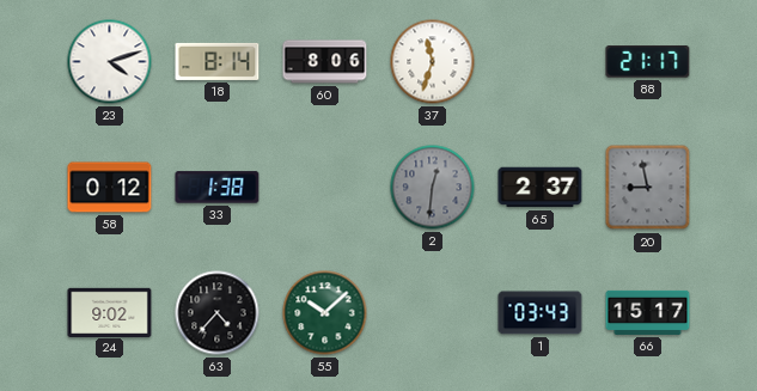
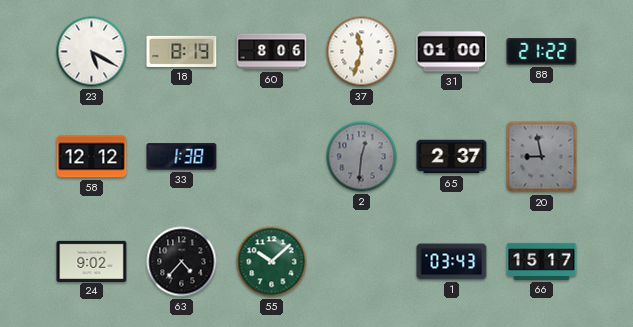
23: 4:12 -> 5:20
18: 8:14 -> 8:19
31: none -> 01:00
88: 21:17 -> 21:22
58: 0:12 -> 12:12
